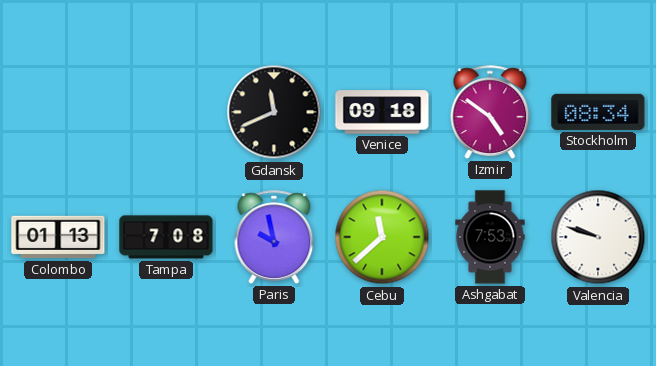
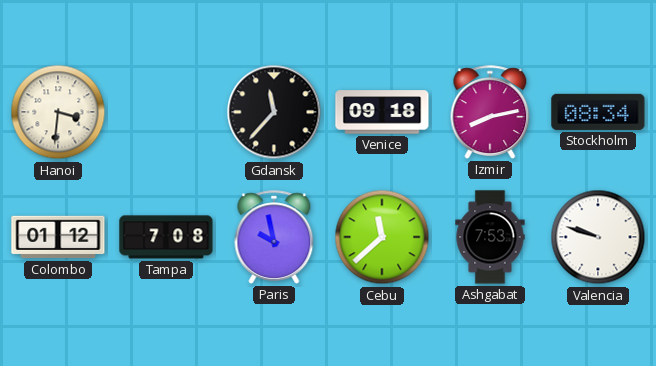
Hanoi: none -> 3:31
Gdansk: 11:41 -> 11:37
Izmir: 4:51 -> 8:13
Colombo: 01:13 -> 01:12
